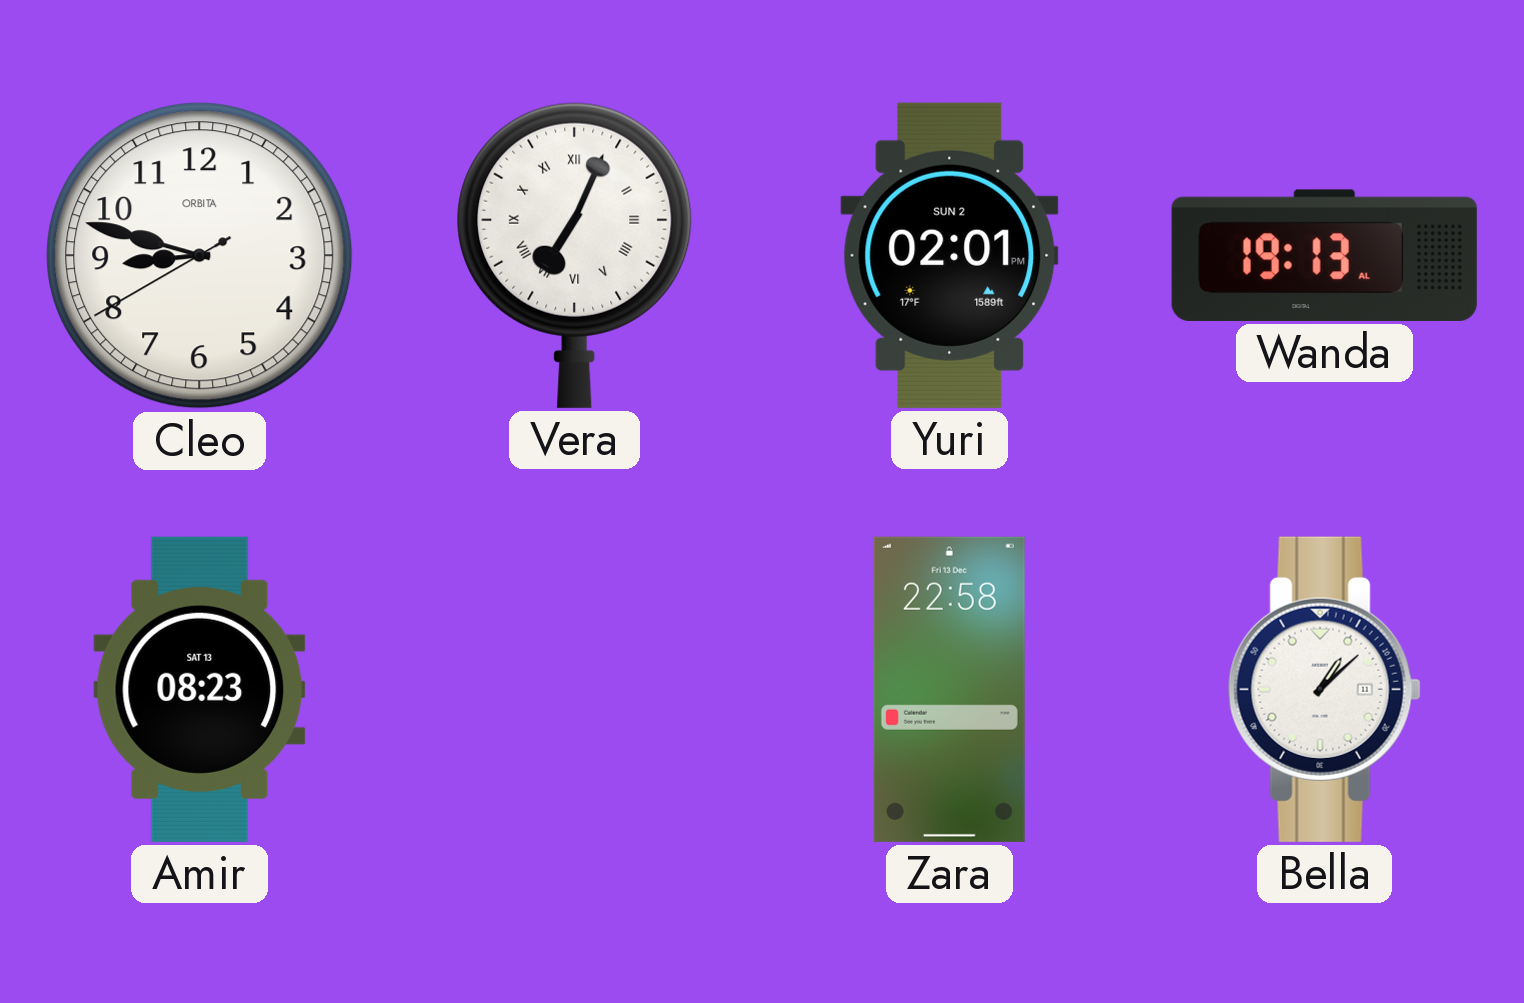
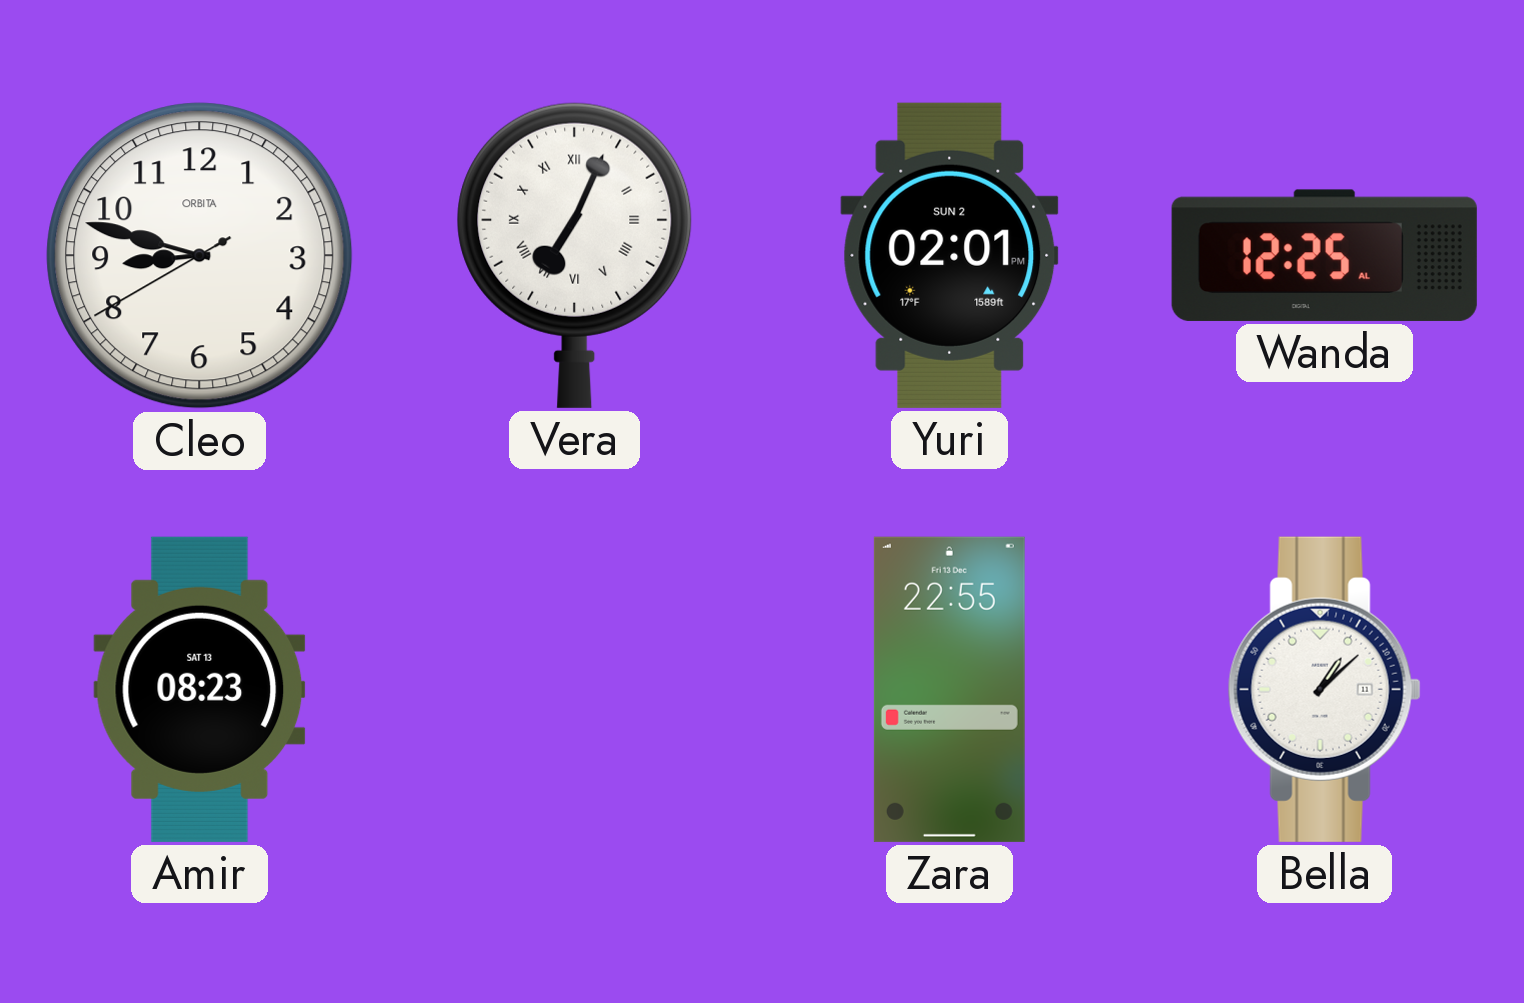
Wanda: 19:13 -> 12:25
Zara: 22:58 -> 22:55
